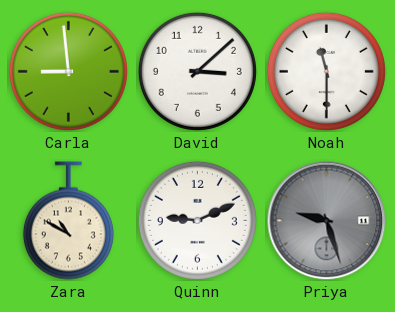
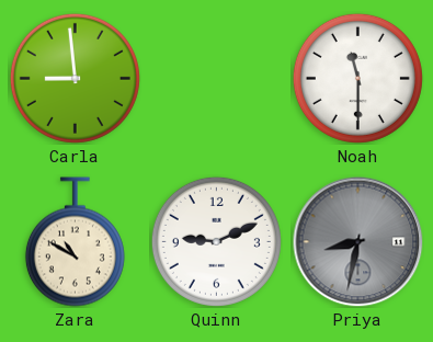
David: 3:08 -> none
Priya: 9:27 -> 8:32
